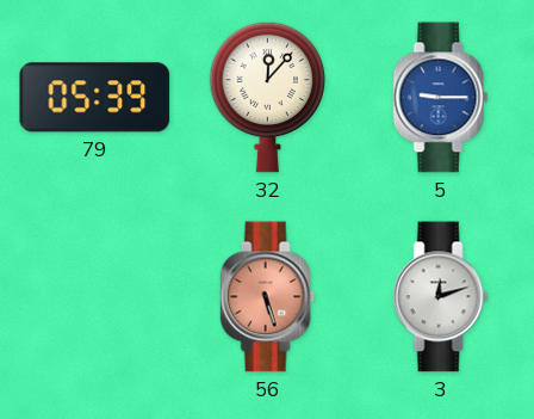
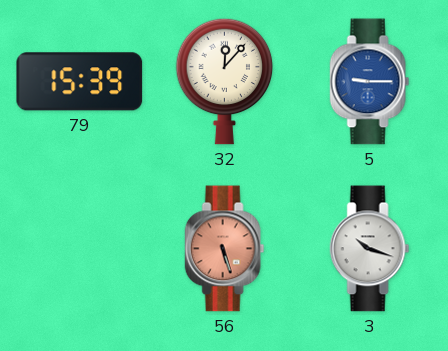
79: 05:39 -> 15:39
3: 12:12 -> 10:18
